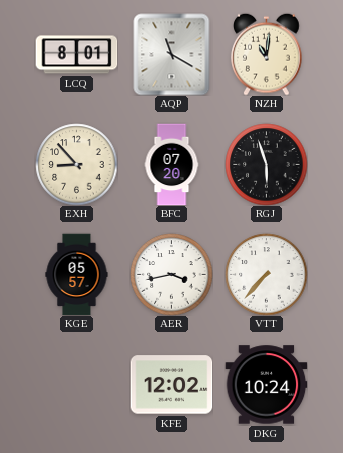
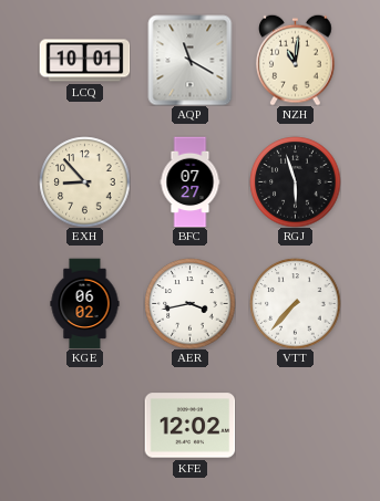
LCQ: 8:01 -> 10:01
BFC: 07:20 -> 07:27
KGE: 05:57 -> 06:02
DKG: 10:24 -> none
